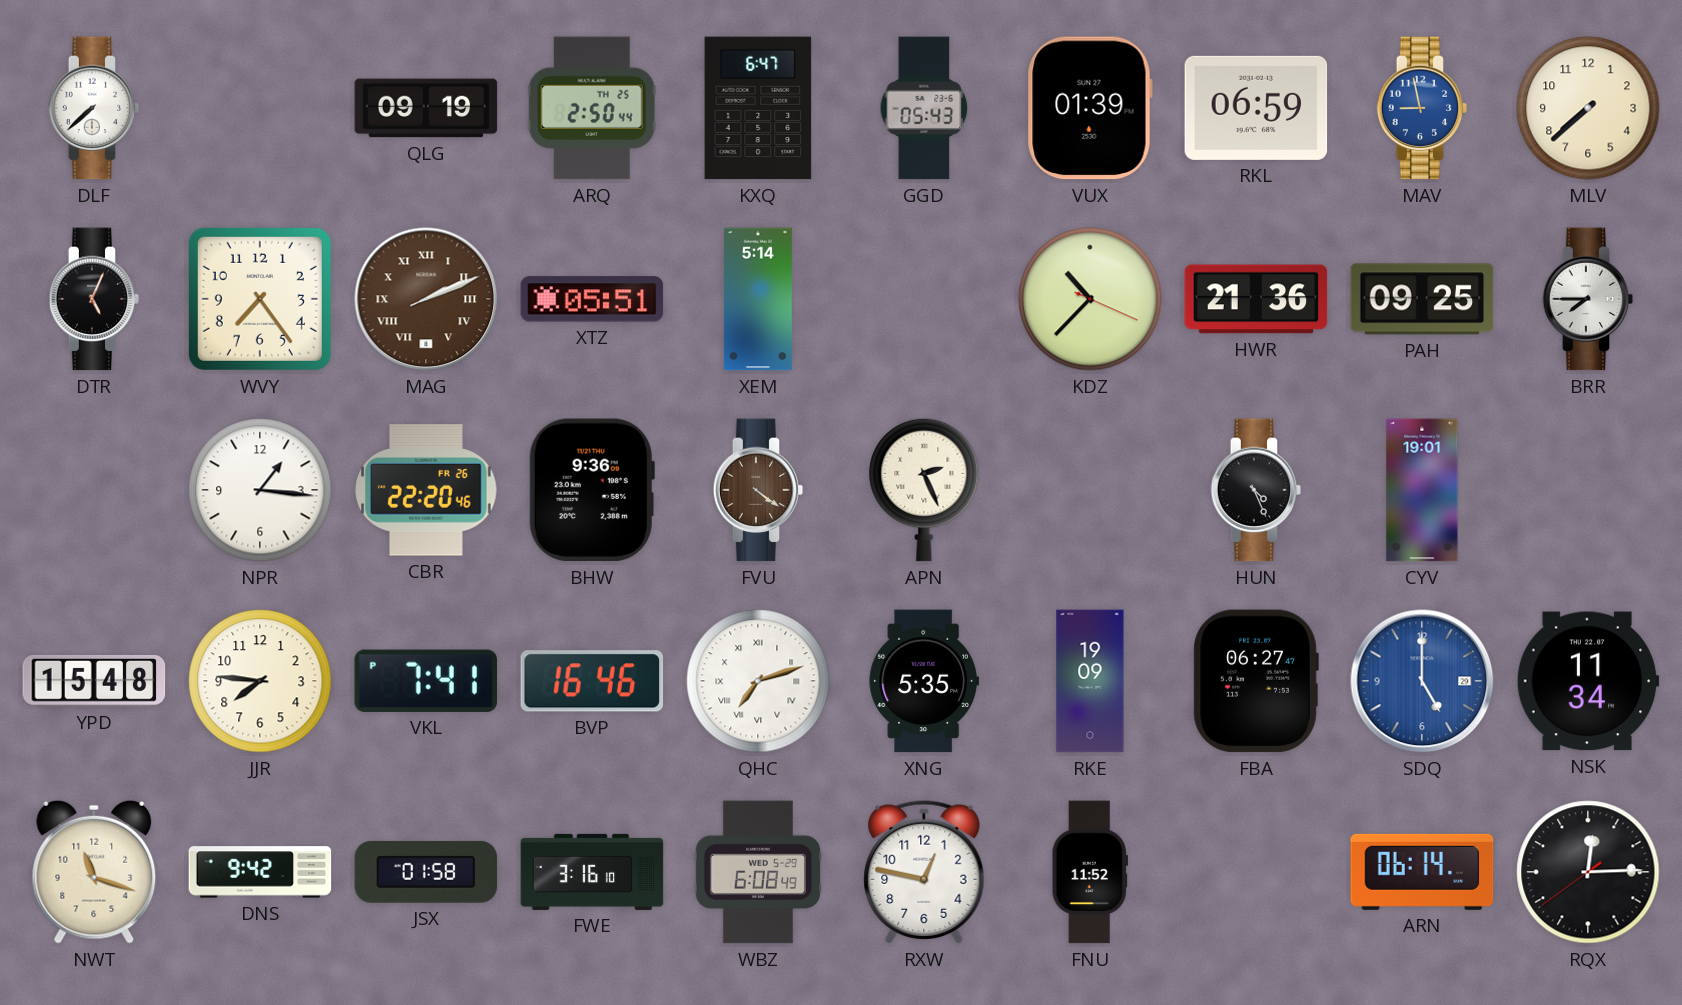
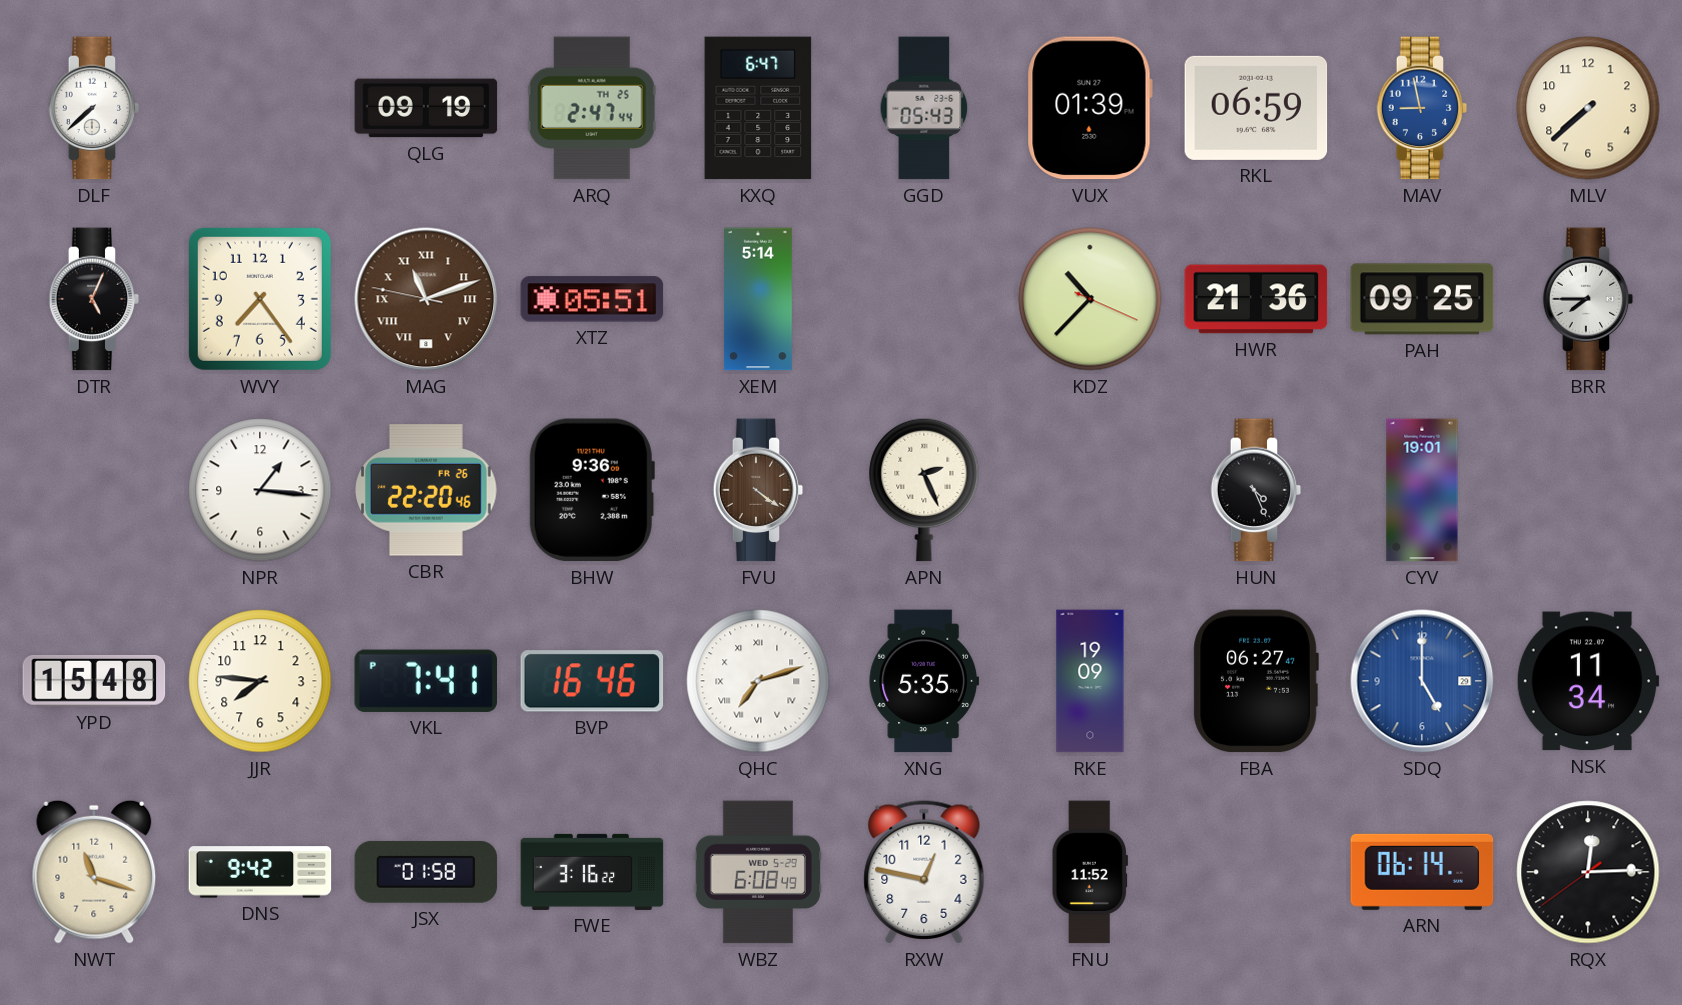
ARQ: 2:50 -> 2:47
MAG: 2:11 -> 11:11
FWE: 3:16:10 -> 3:16:22
